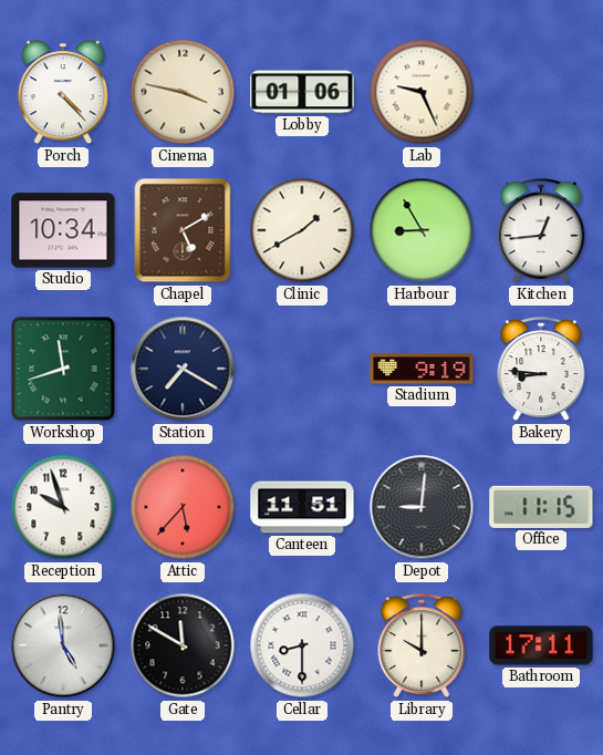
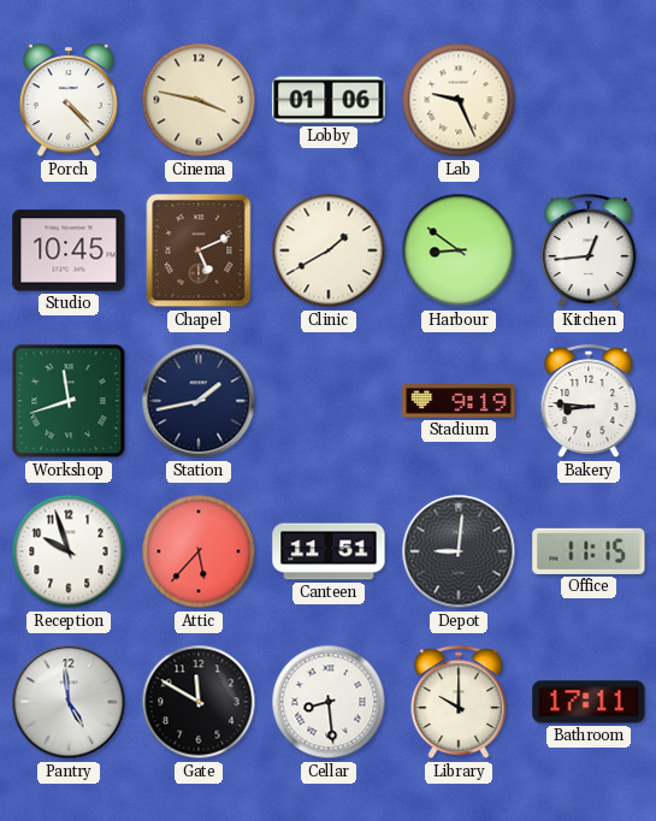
Studio: 10:34 -> 10:45
Chapel: 5:10 -> 5:11
Harbour: 8:55 -> 8:51
Station: 7:20 -> 1:43
Cellar: 8:30 -> 8:29
